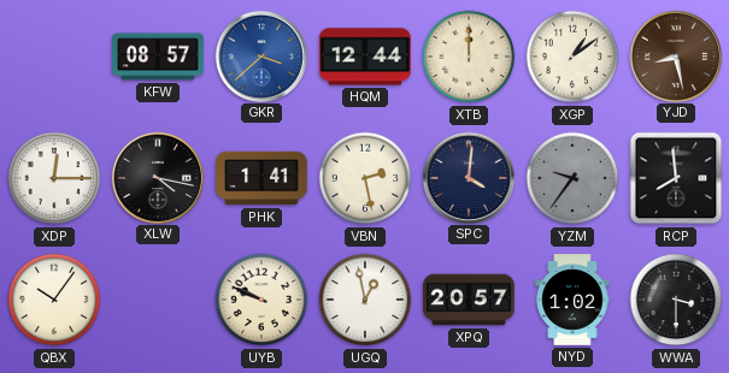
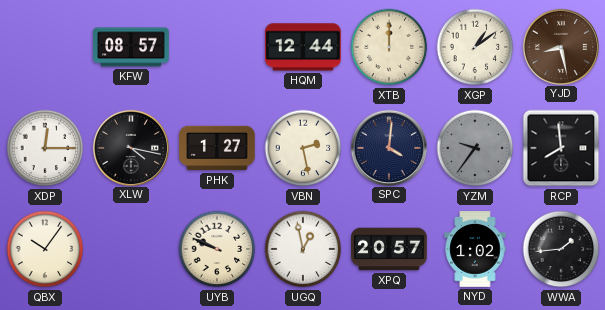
GKR: 3:38 -> none
PHK: 1:41 -> 1:27
WWA: 3:30 -> 1:44
